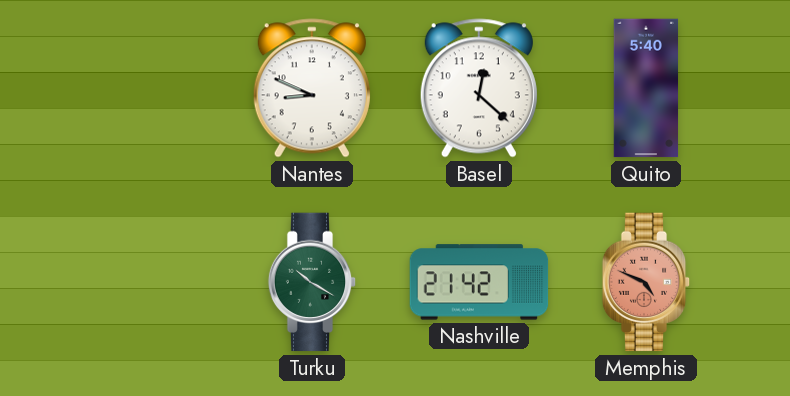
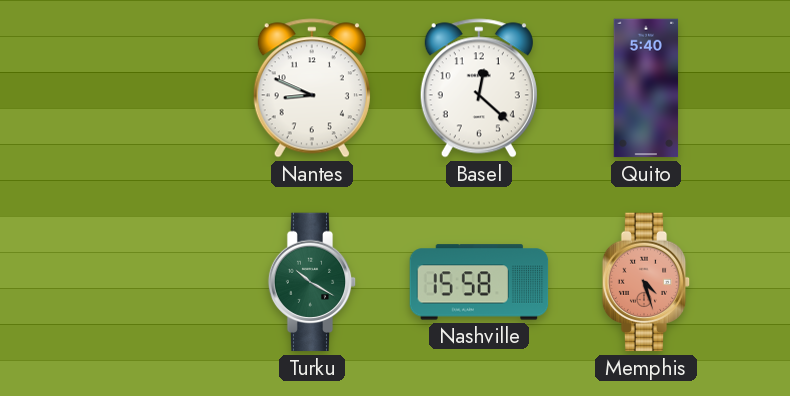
Nashville: 21:42 -> 15:58
Memphis: 4:49 -> 4:27
